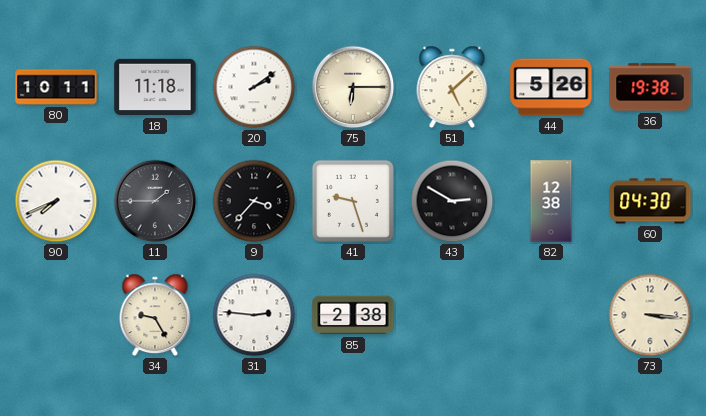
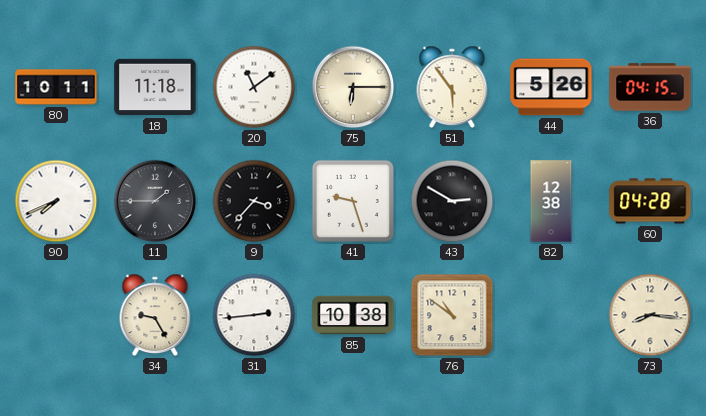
20: 2:09 -> 11:09
51: 5:08 -> 5:54
36: 19:38 -> 04:15
60: 04:30 -> 04:28
31: 2:46 -> 2:44
85: 2:38 -> 10:38
76: none -> 10:51
73: 3:16 -> 8:16
